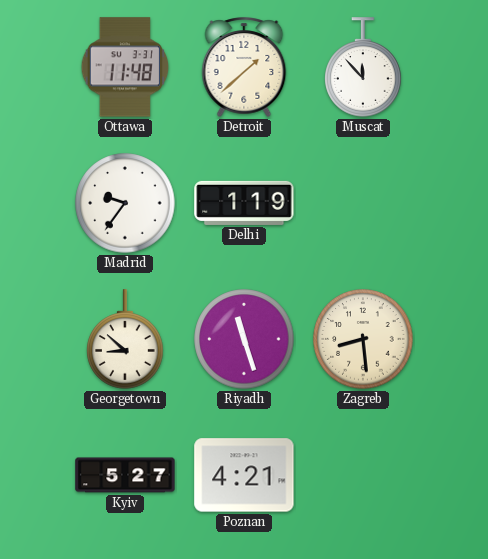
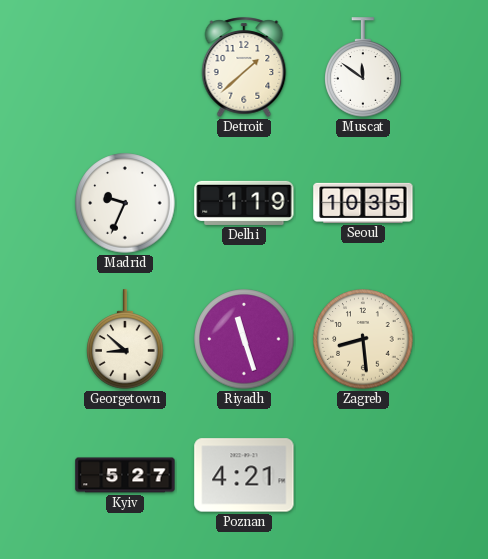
Ottawa: 11:48 -> none
Muscat: 11:53 -> 11:51
Madrid: 9:36 -> 9:34
Seoul: none -> 10:35
